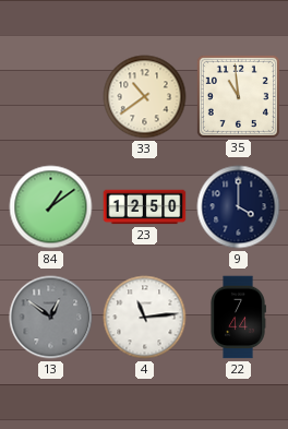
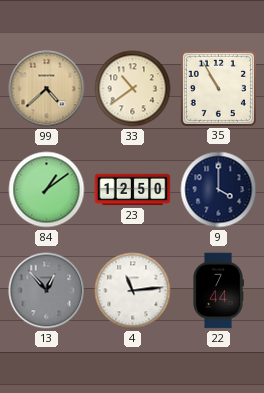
99: none -> 4:38
35: 10:59 -> 10:55
13: 12:51 -> 12:53
